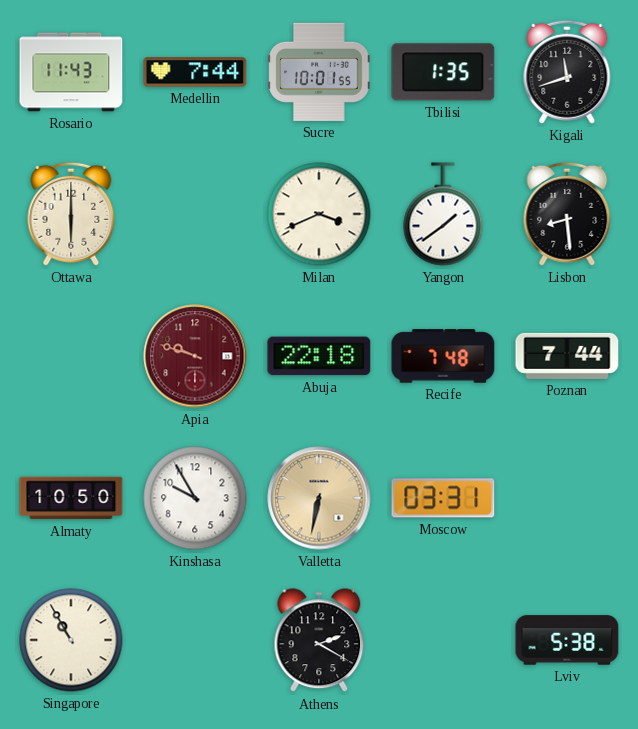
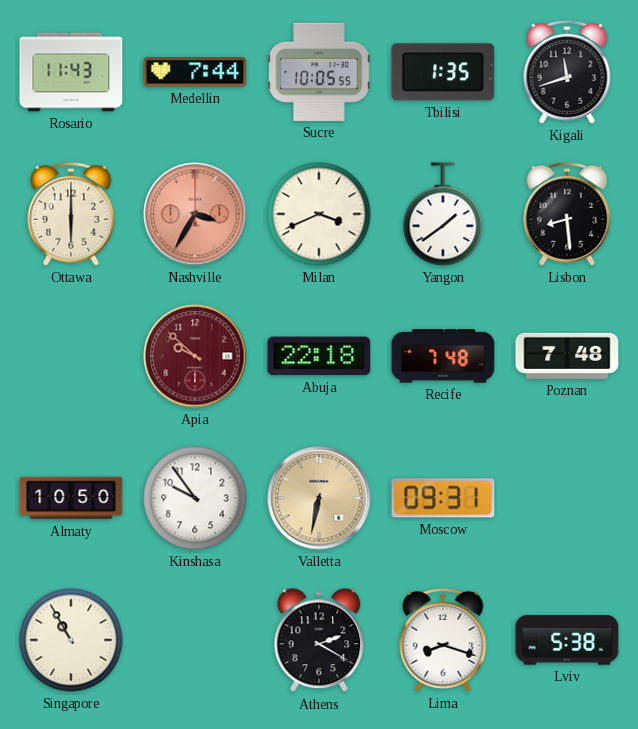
Sucre: 10:01 -> 10:05
Nashville: none -> 3:35
Apia: 9:48 -> 9:52
Poznan: 7:44 -> 7:48
Kinshasa: 9:55 -> 9:54
Moscow: 03:31 -> 09:31
Lima: none -> 8:18
